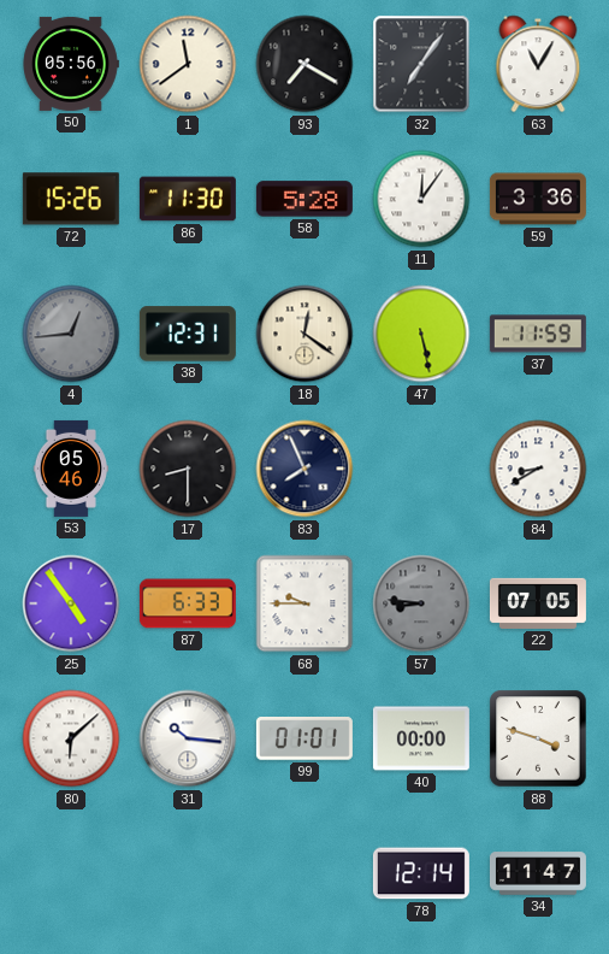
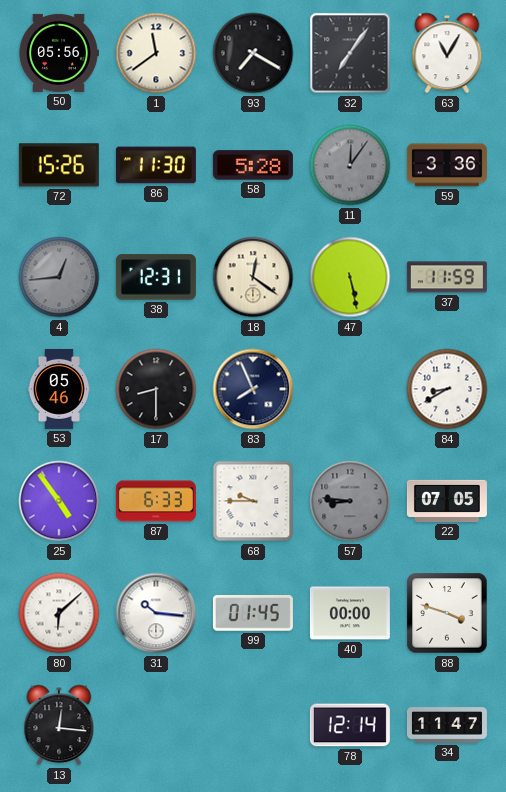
11 dial: white -> grey
99: 01:01 -> 01:45
13: none -> 12:16
